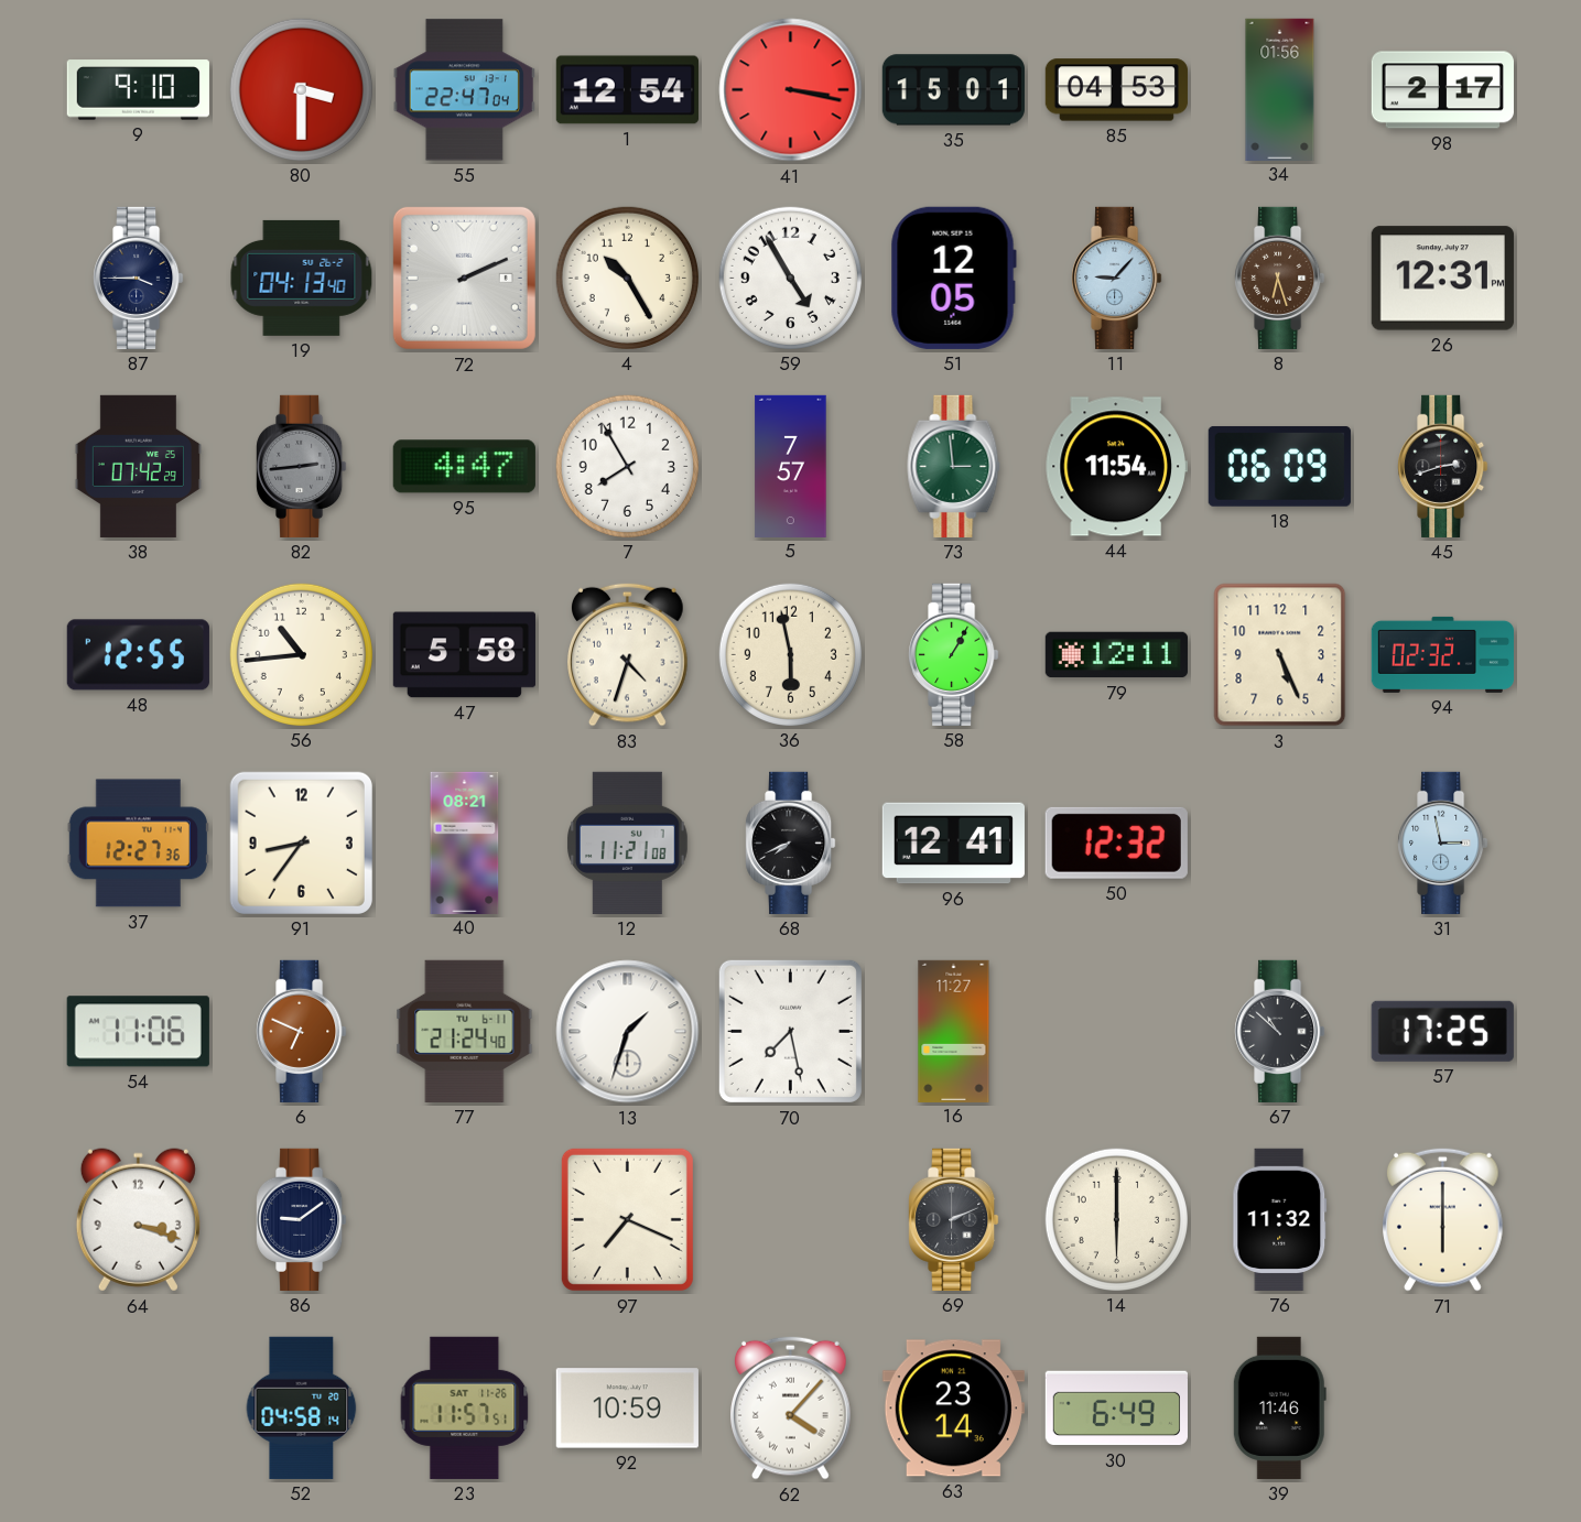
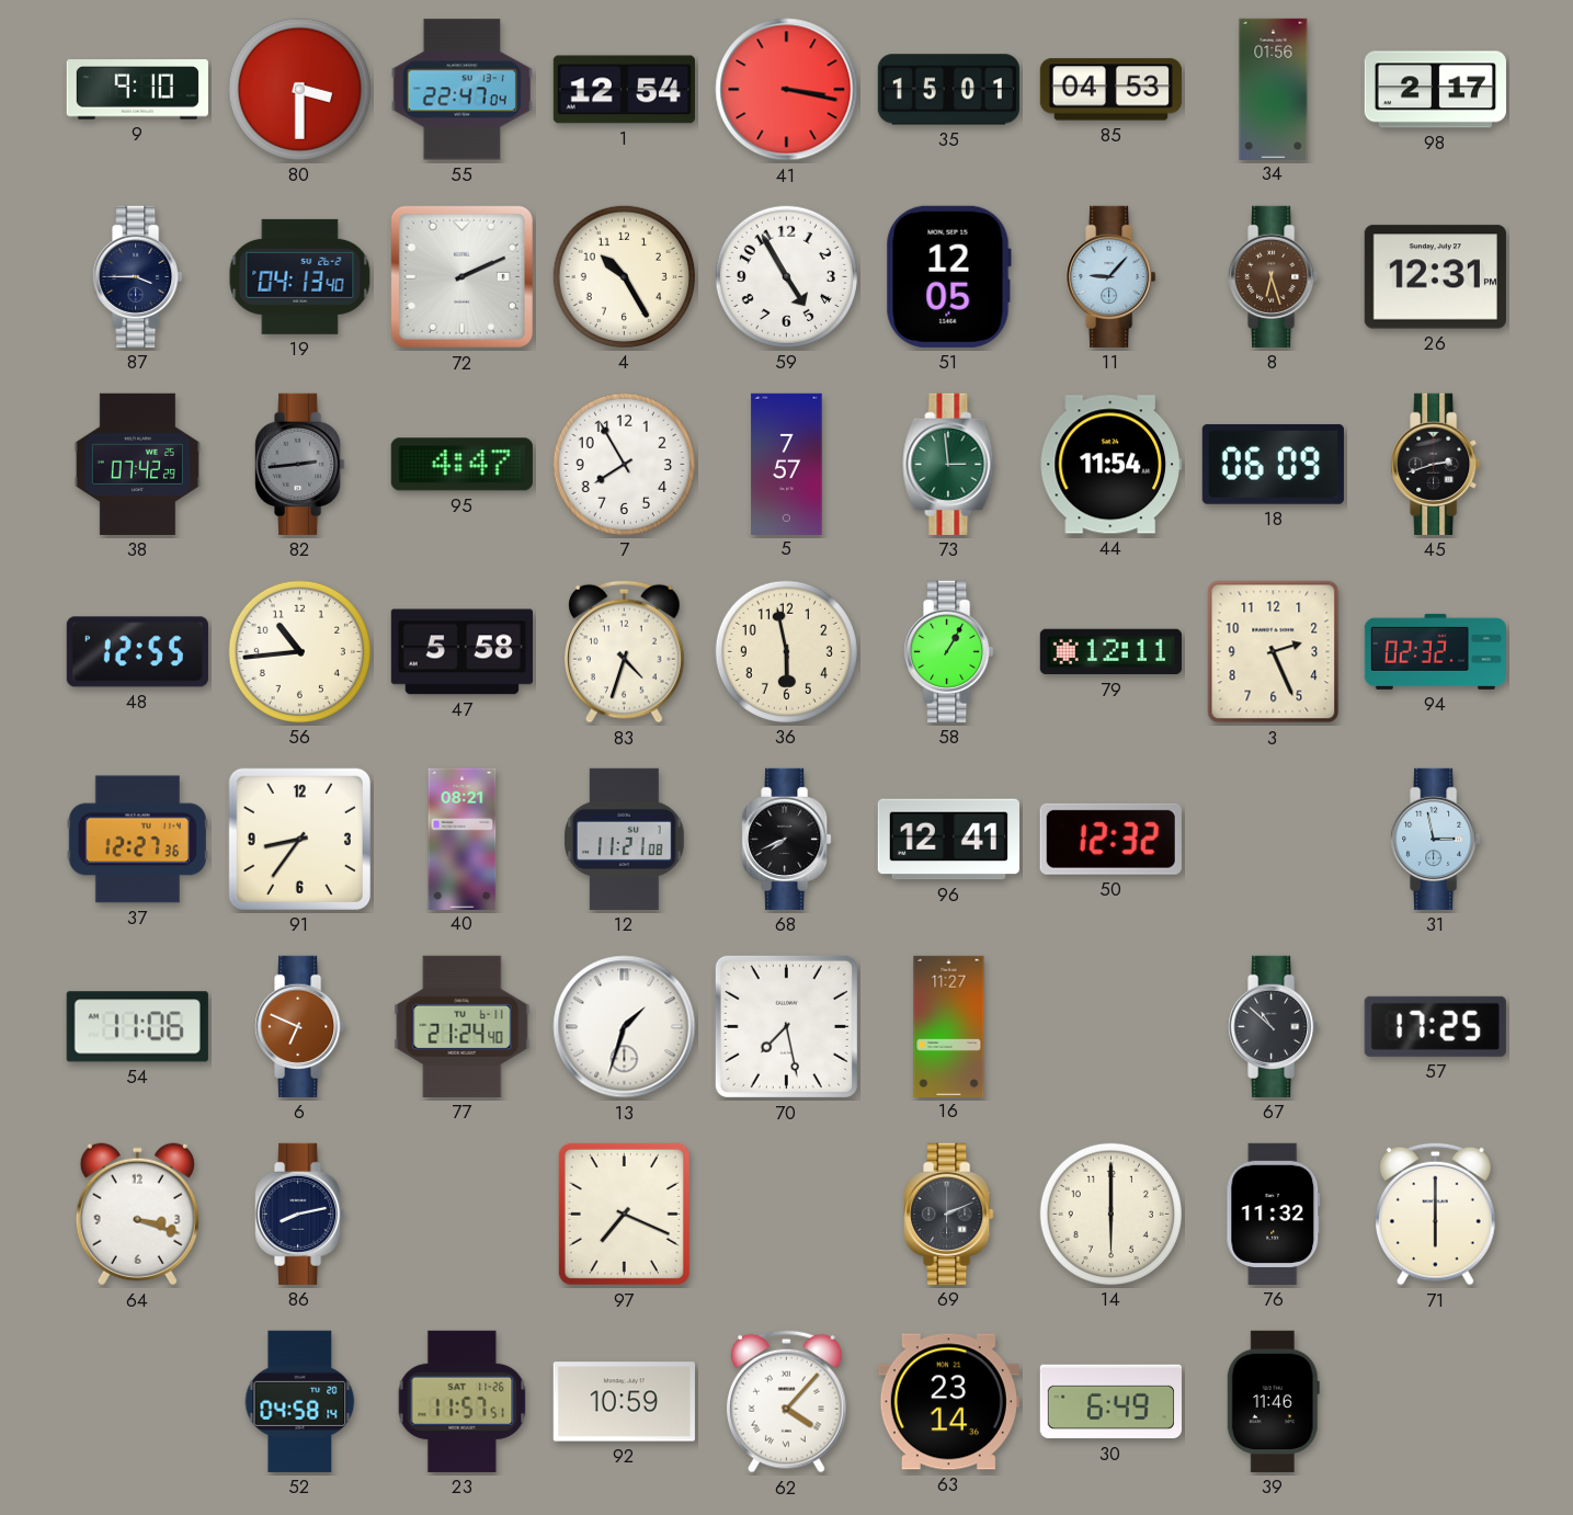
3: 5:26 -> 2:26
86: 9:09 -> 8:13
